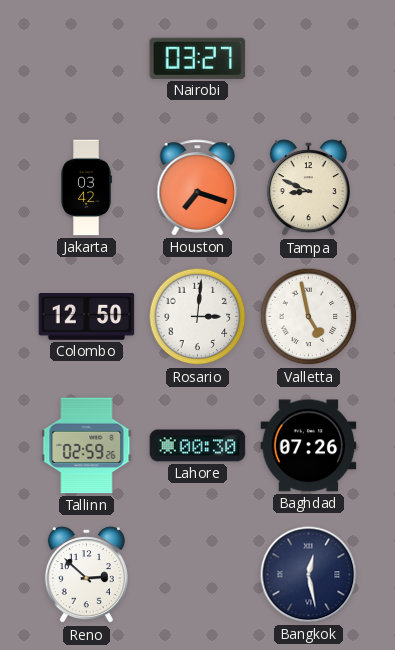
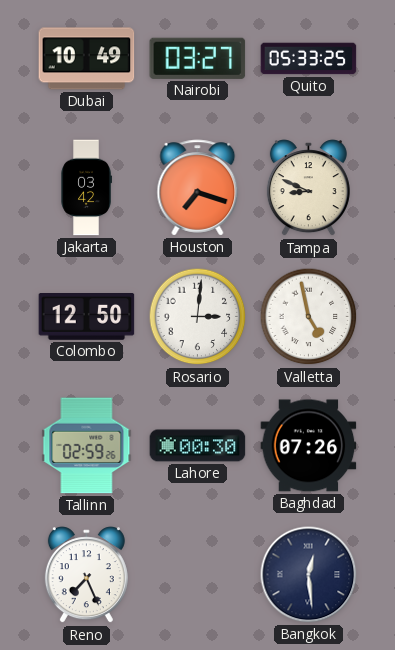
Dubai: none -> 10:49
Quito: none -> 05:33
Reno: 2:52 -> 7:26
Bangkok: 12:28 -> 12:29
